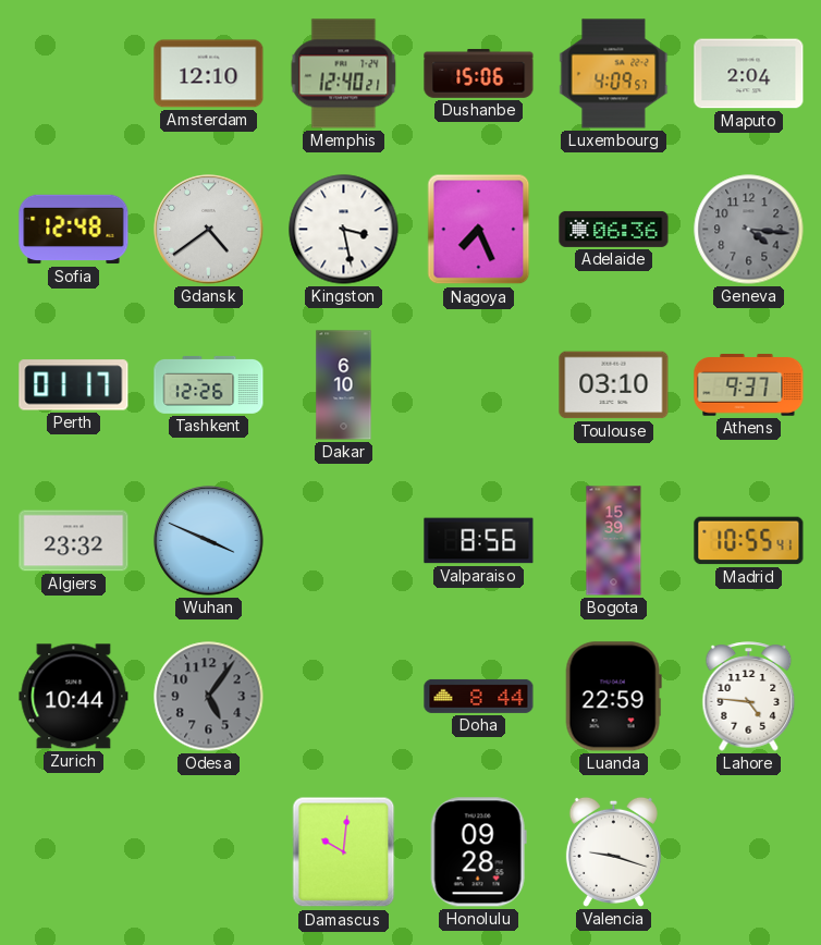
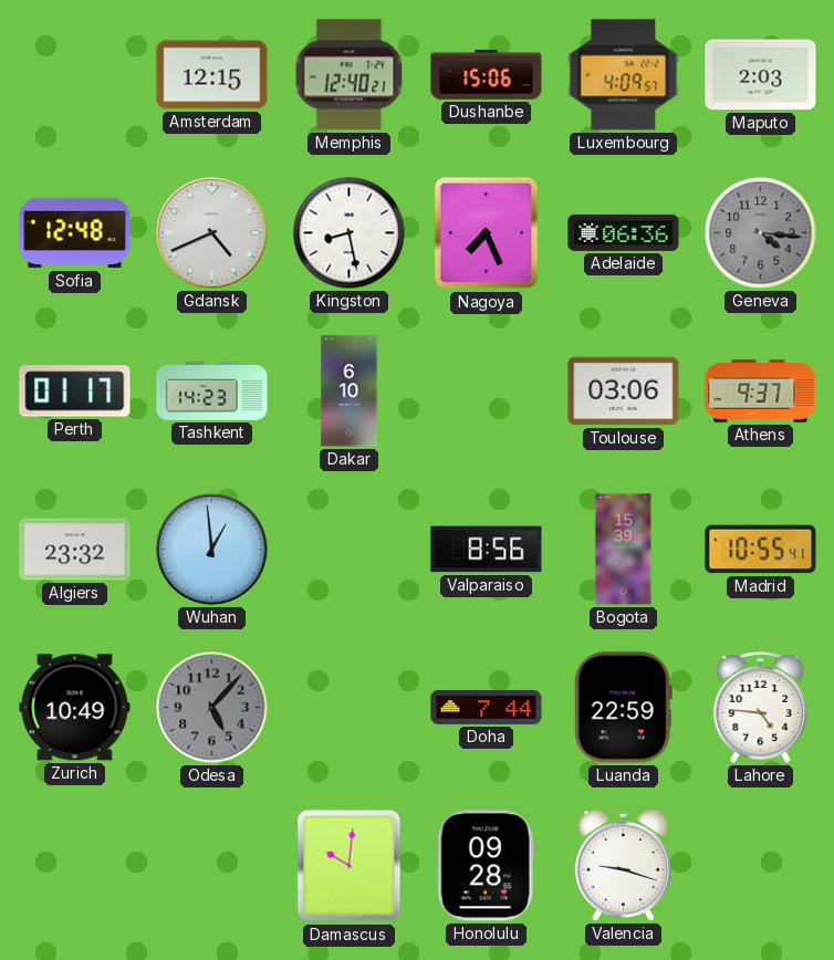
Amsterdam: 12:10 -> 12:15
Maputo: 2:04 -> 2:03
Gdansk: 4:39 -> 4:41
Kingston: 3:28 -> 8:28
Tashkent: 12:26 -> 14:23
Toulouse: 03:10 -> 03:06
Wuhan: 3:49 -> 12:59
Zurich: 10:44 -> 10:49
Odesa: 5:06 -> 5:07
Doha: 8:44 -> 7:44
